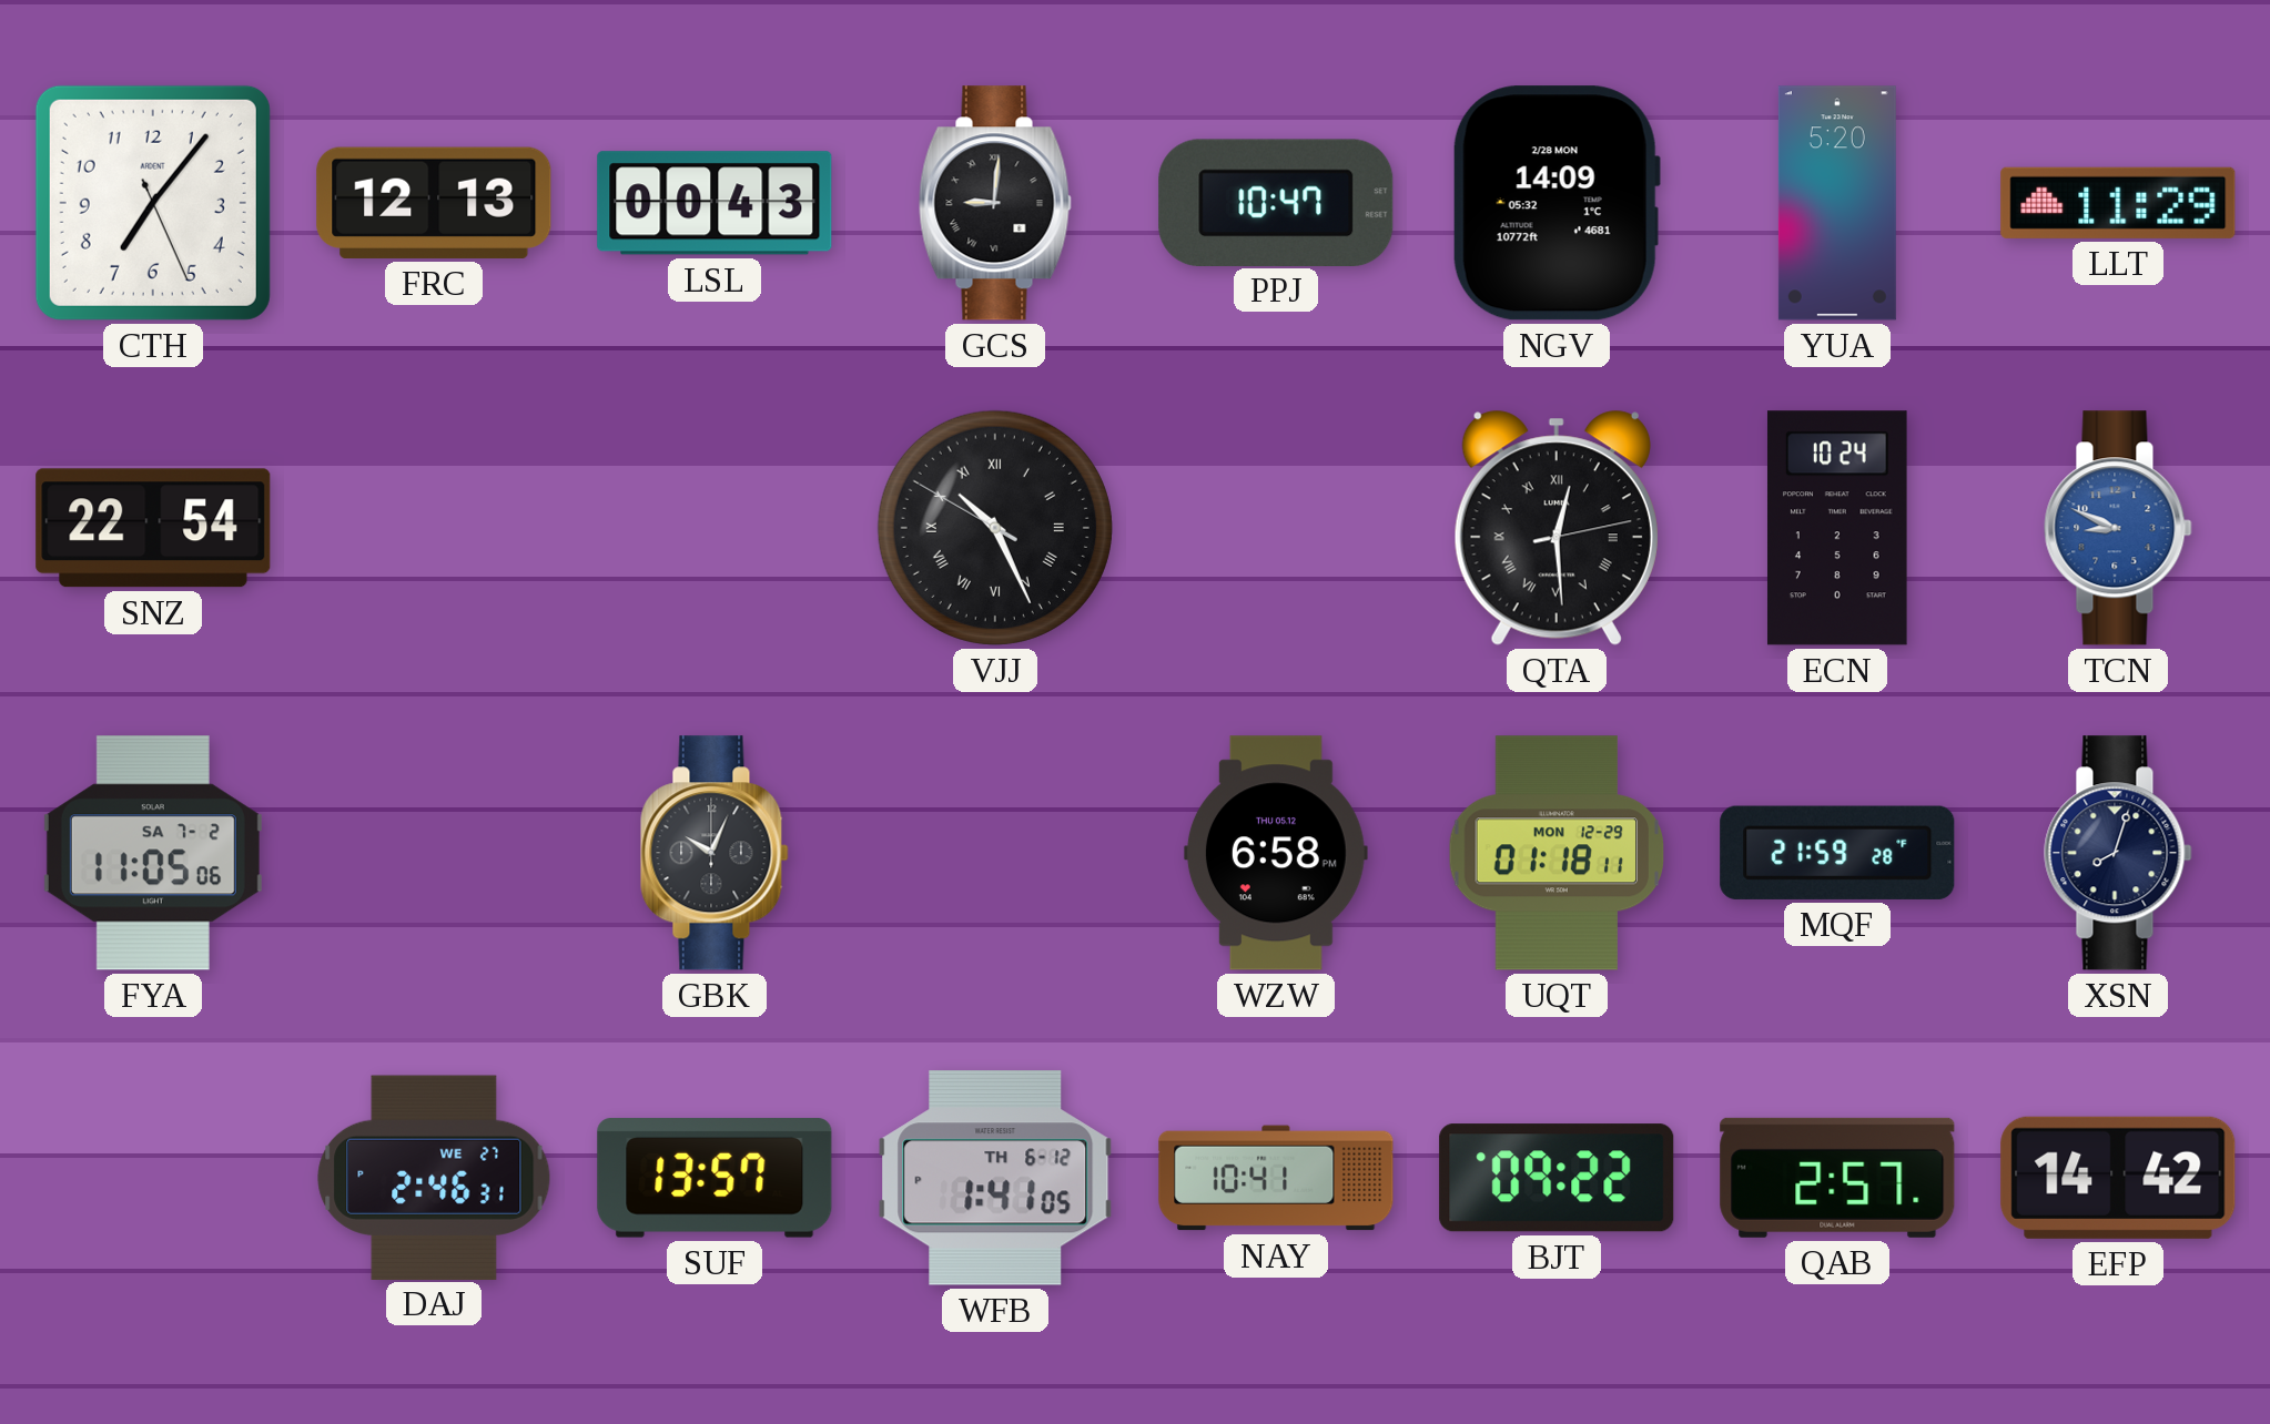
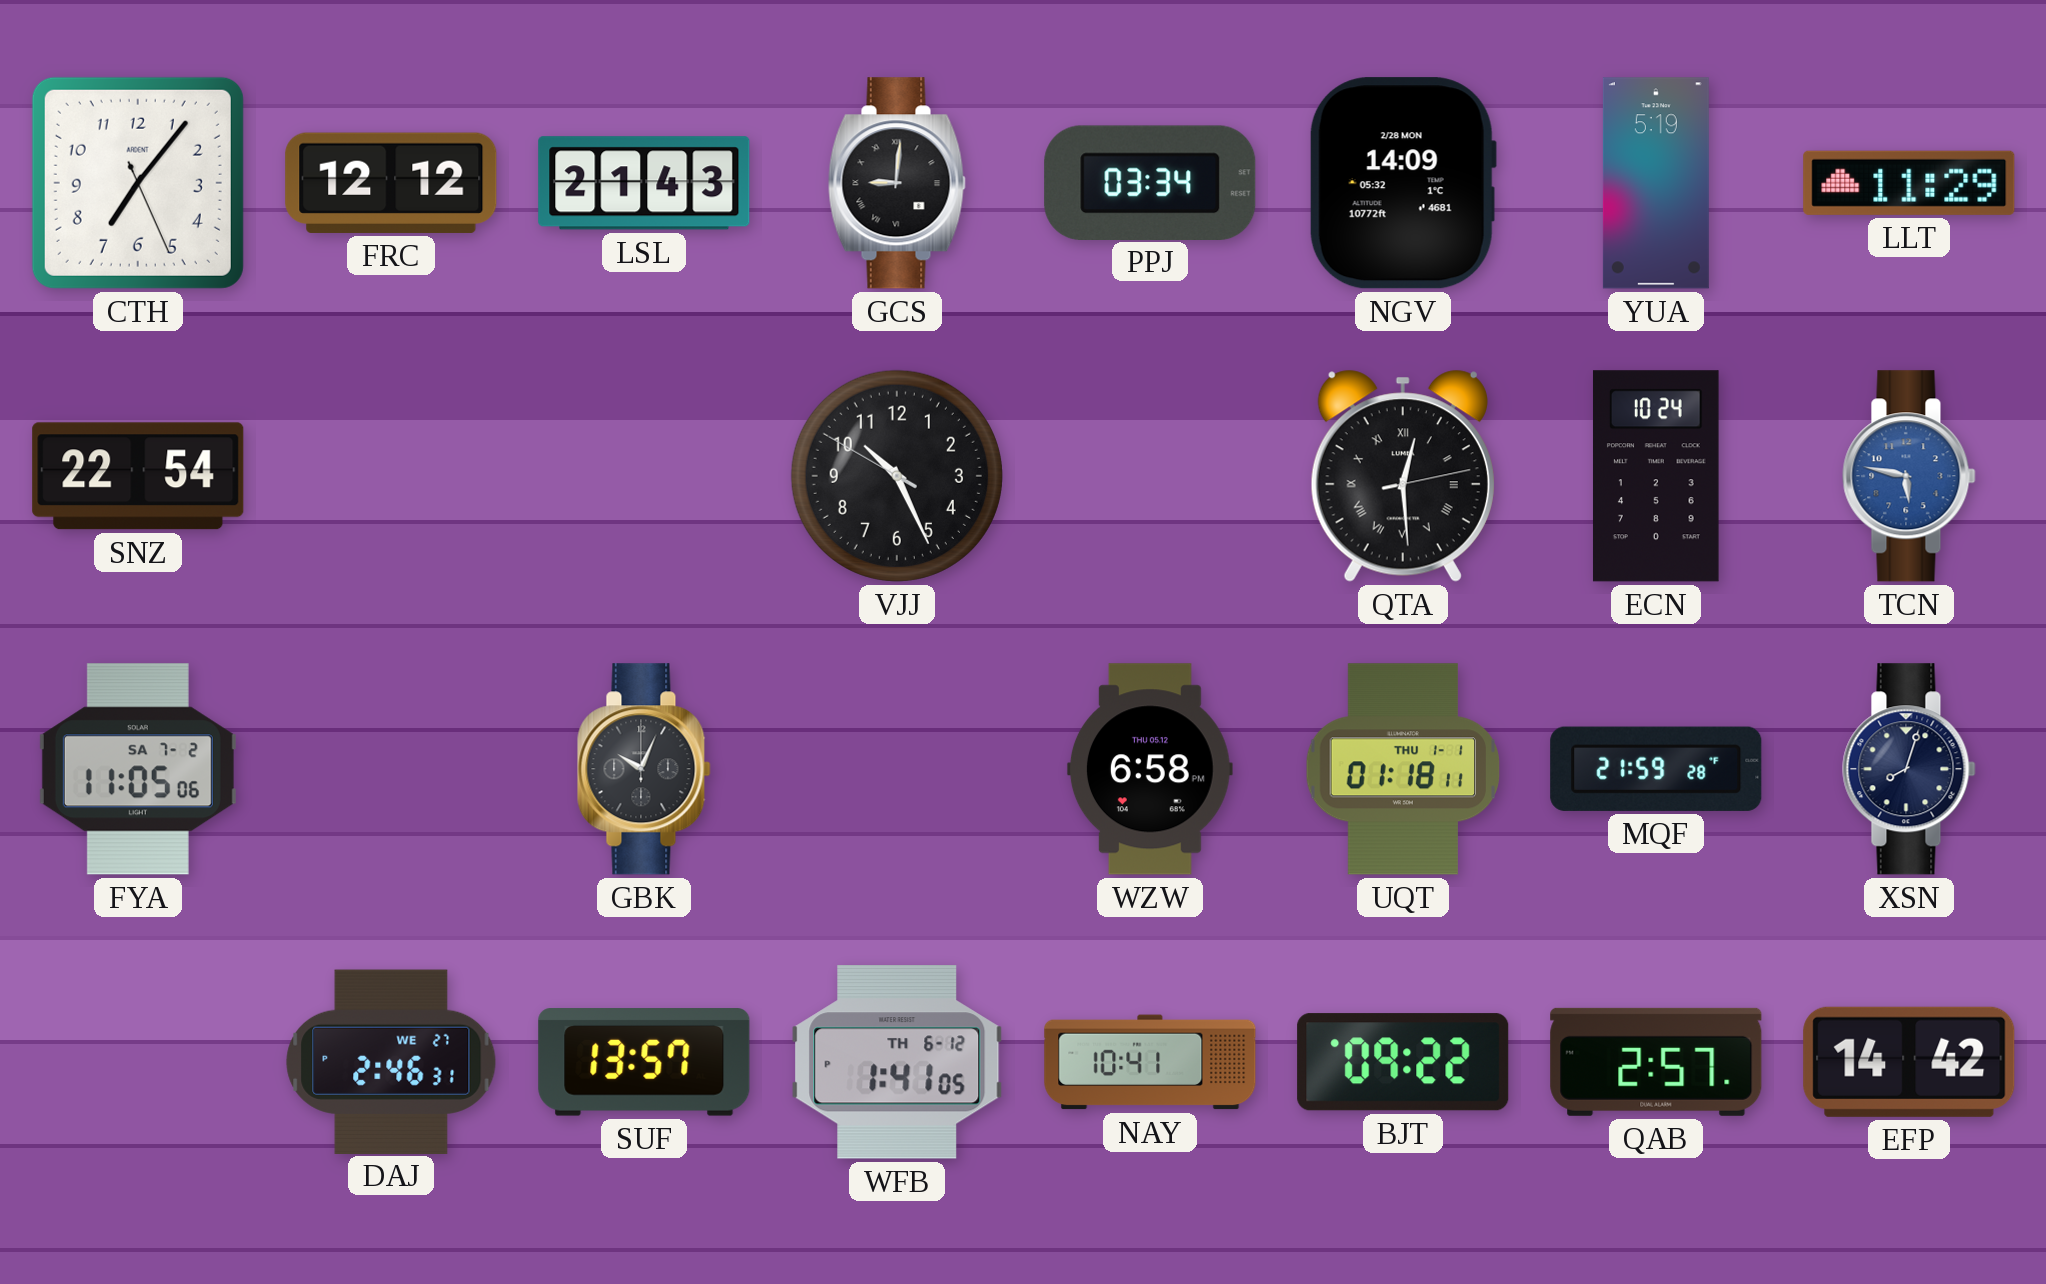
FRC: 12:13 -> 12:12
LSL: 00:43 -> 21:43
PPJ: 10:47 -> 03:34
YUA: 5:20 -> 5:19
VJJ numerals: Roman -> Arabic
TCN: 8:49 -> 5:47
UQT date: MON 12-29 -> THU 1-1
